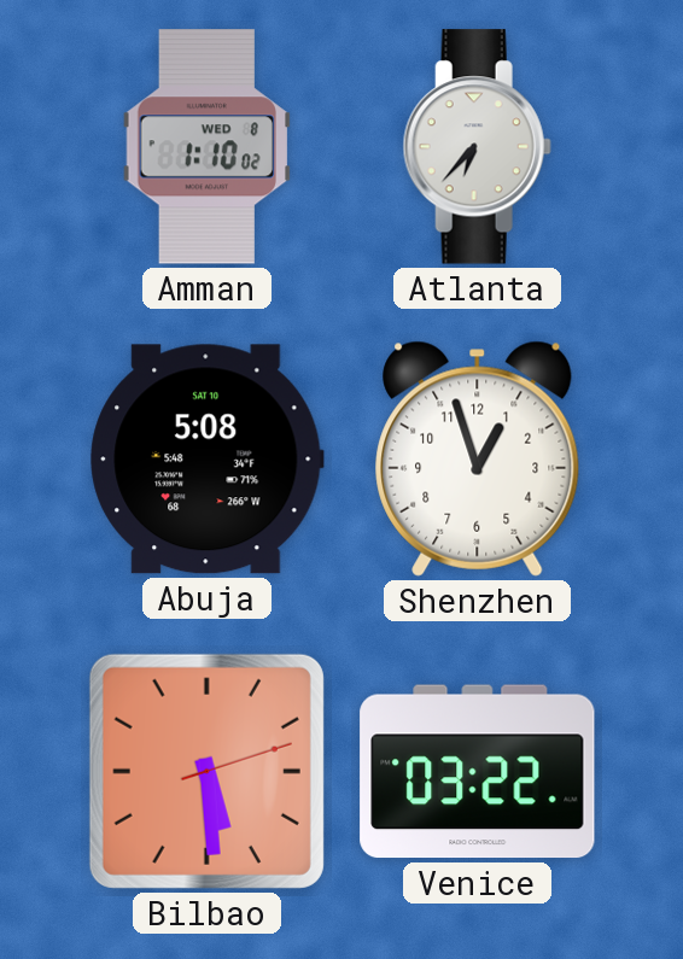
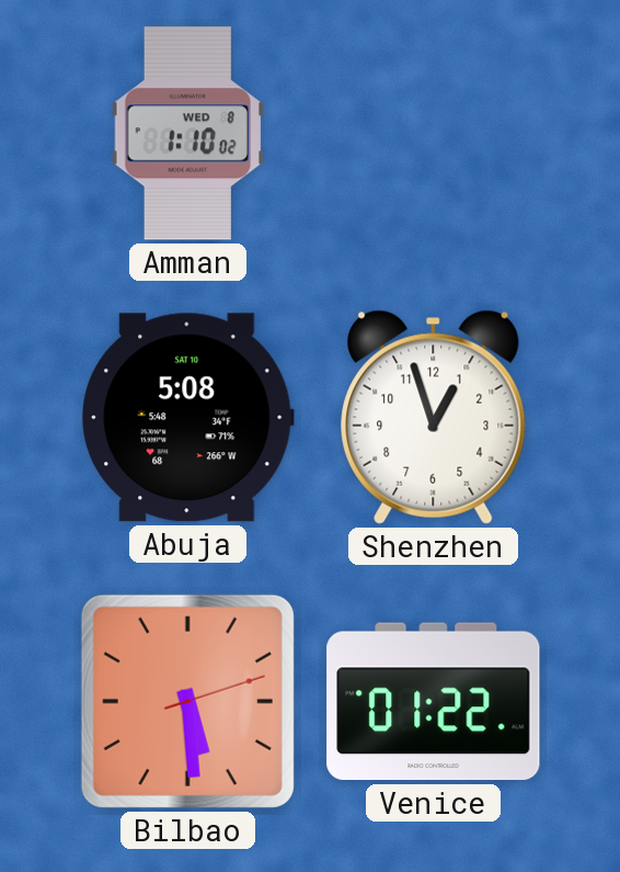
Atlanta: 6:37 -> none
Venice: 03:22 -> 01:22
